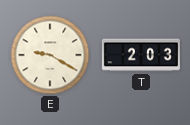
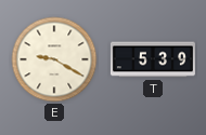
T: 2:03 -> 5:39
